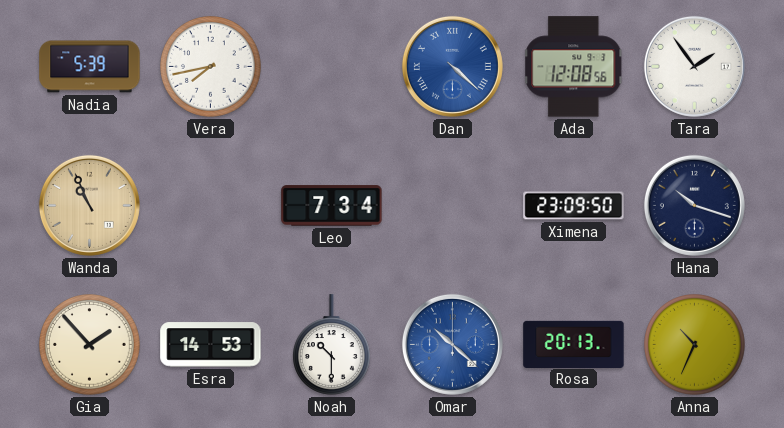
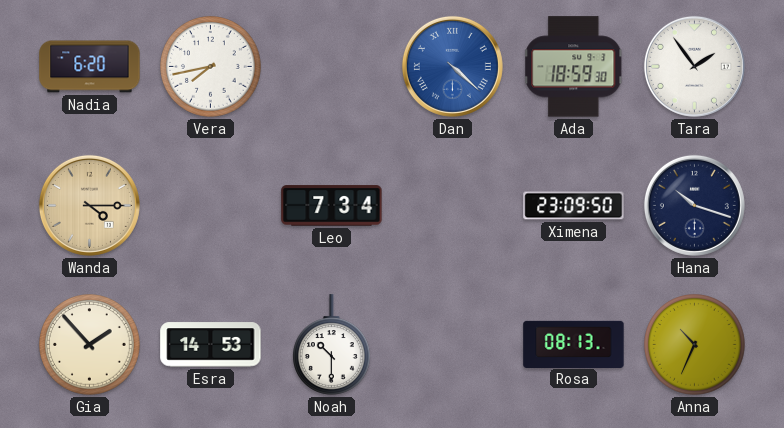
Nadia: 5:39 -> 6:20
Ada: 12:08 -> 18:59
Wanda: 10:56 -> 4:15
Omar: 10:22 -> none
Rosa: 20:13 -> 08:13
